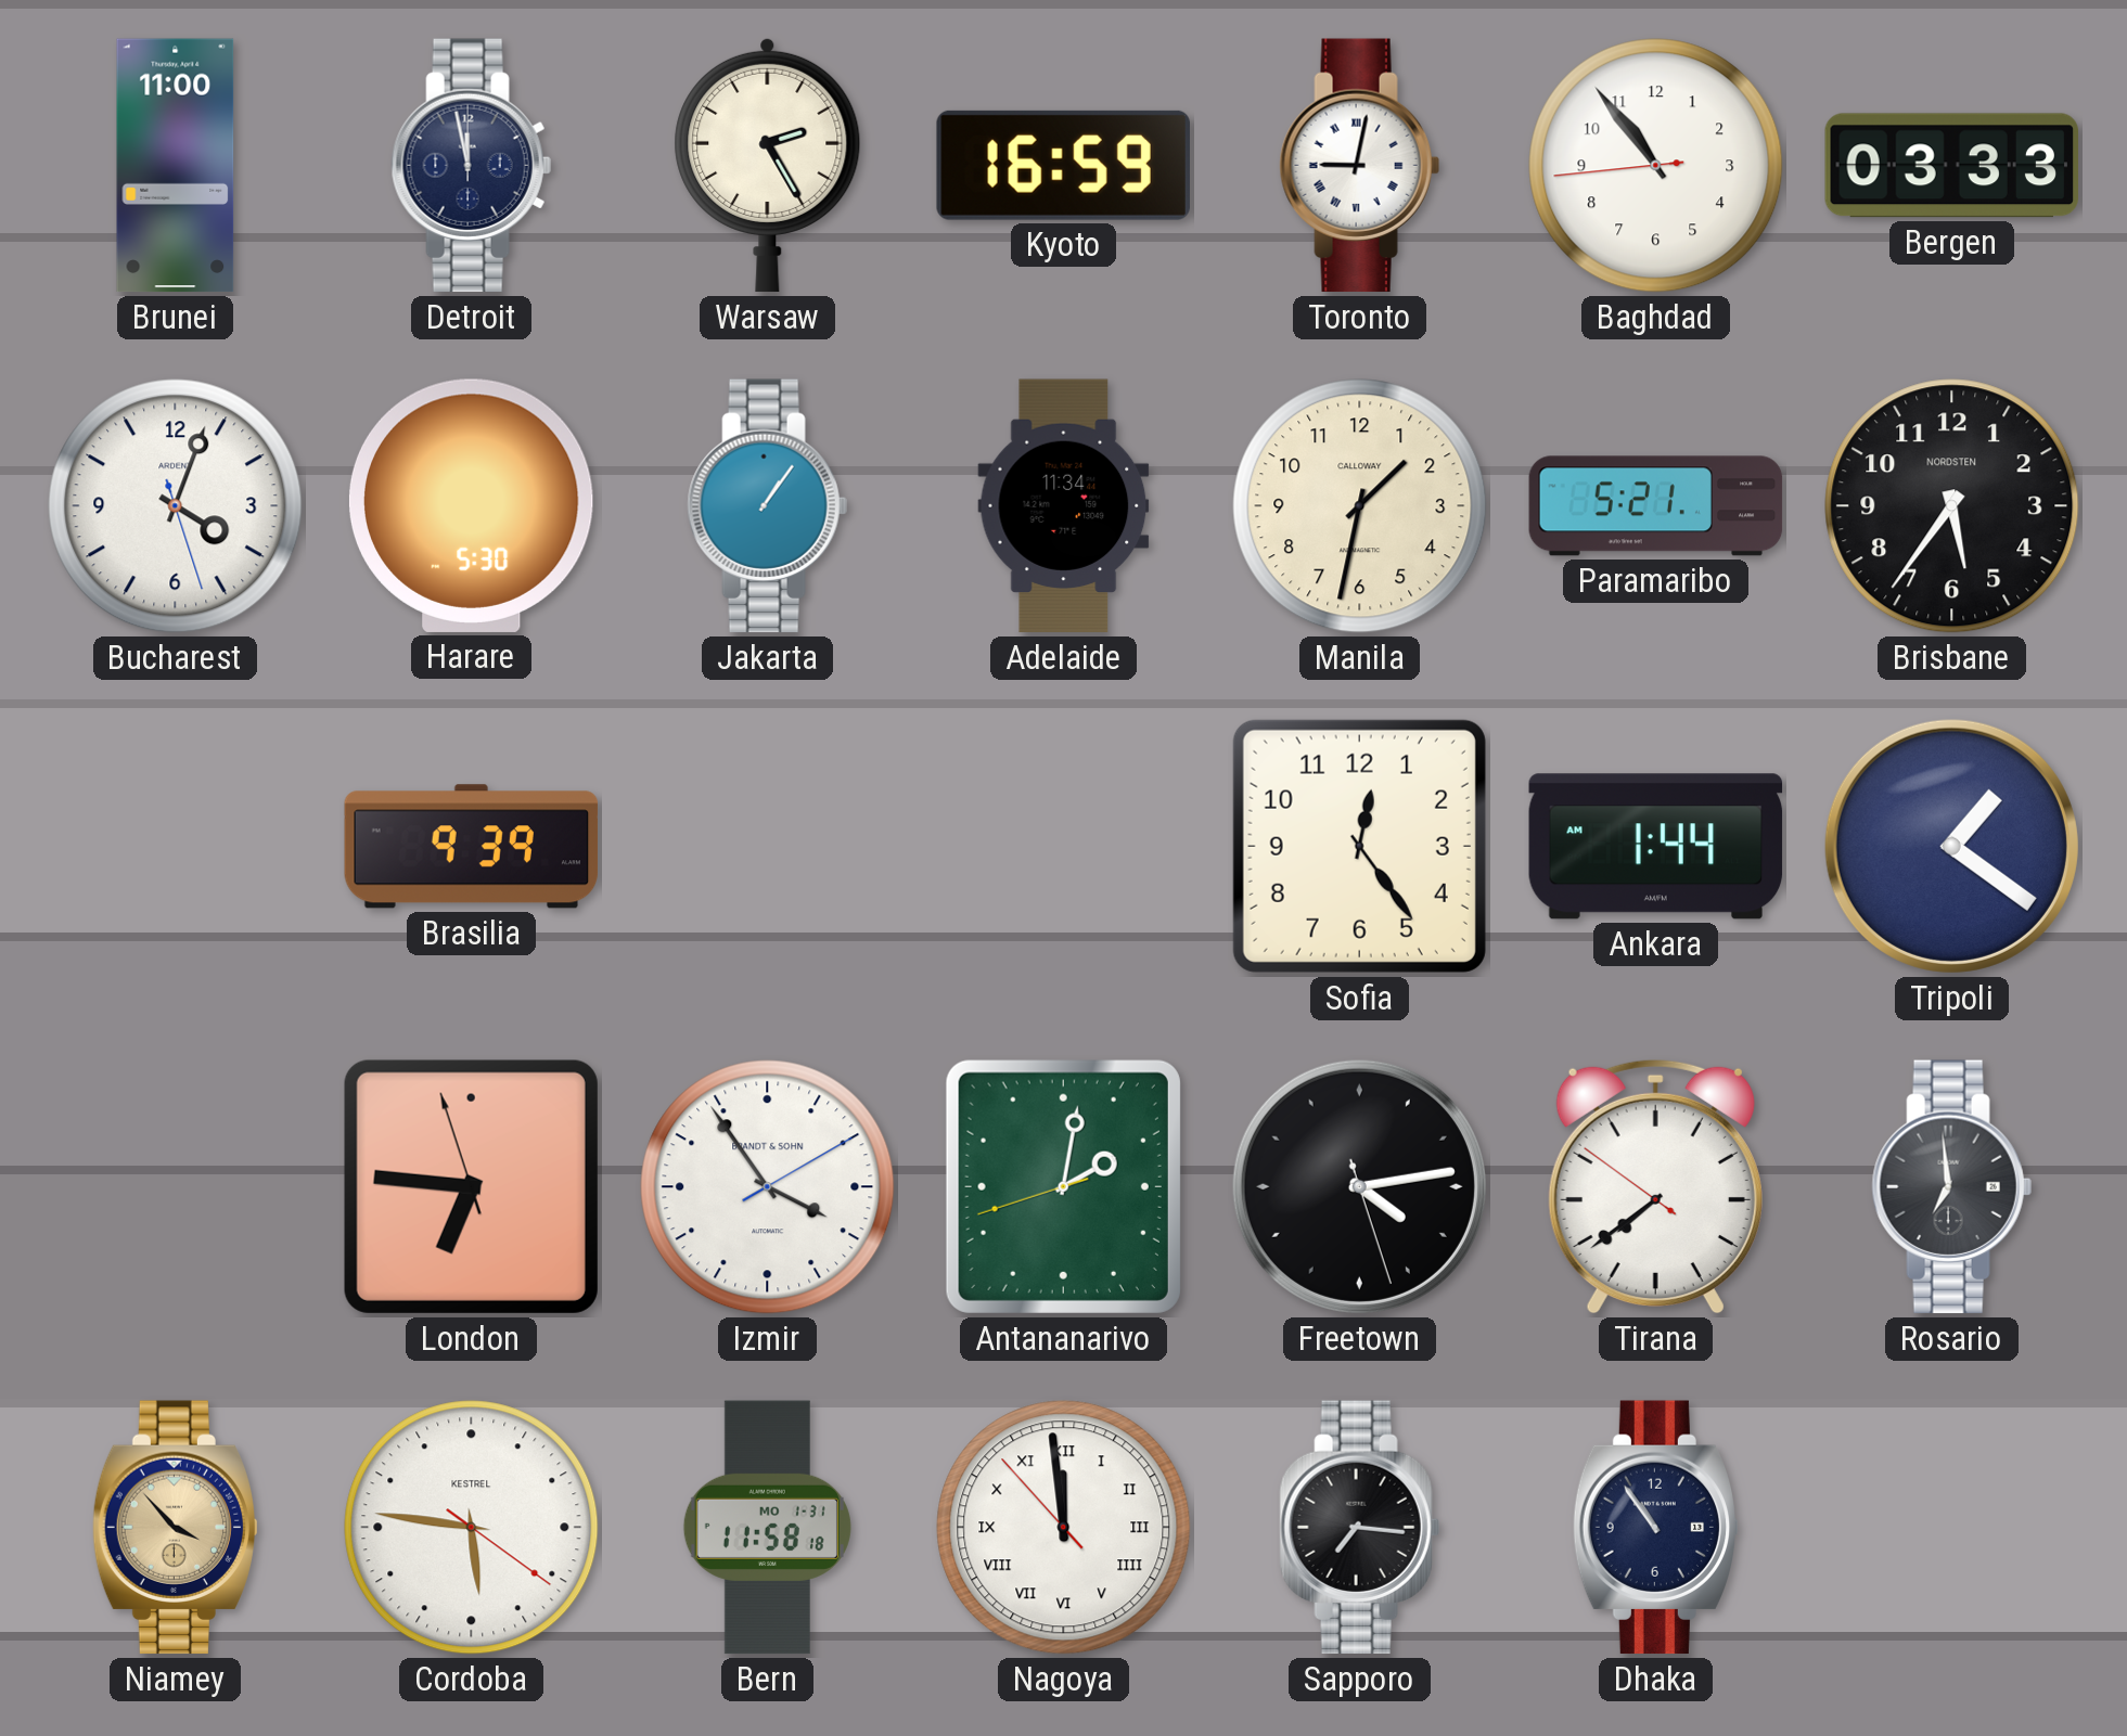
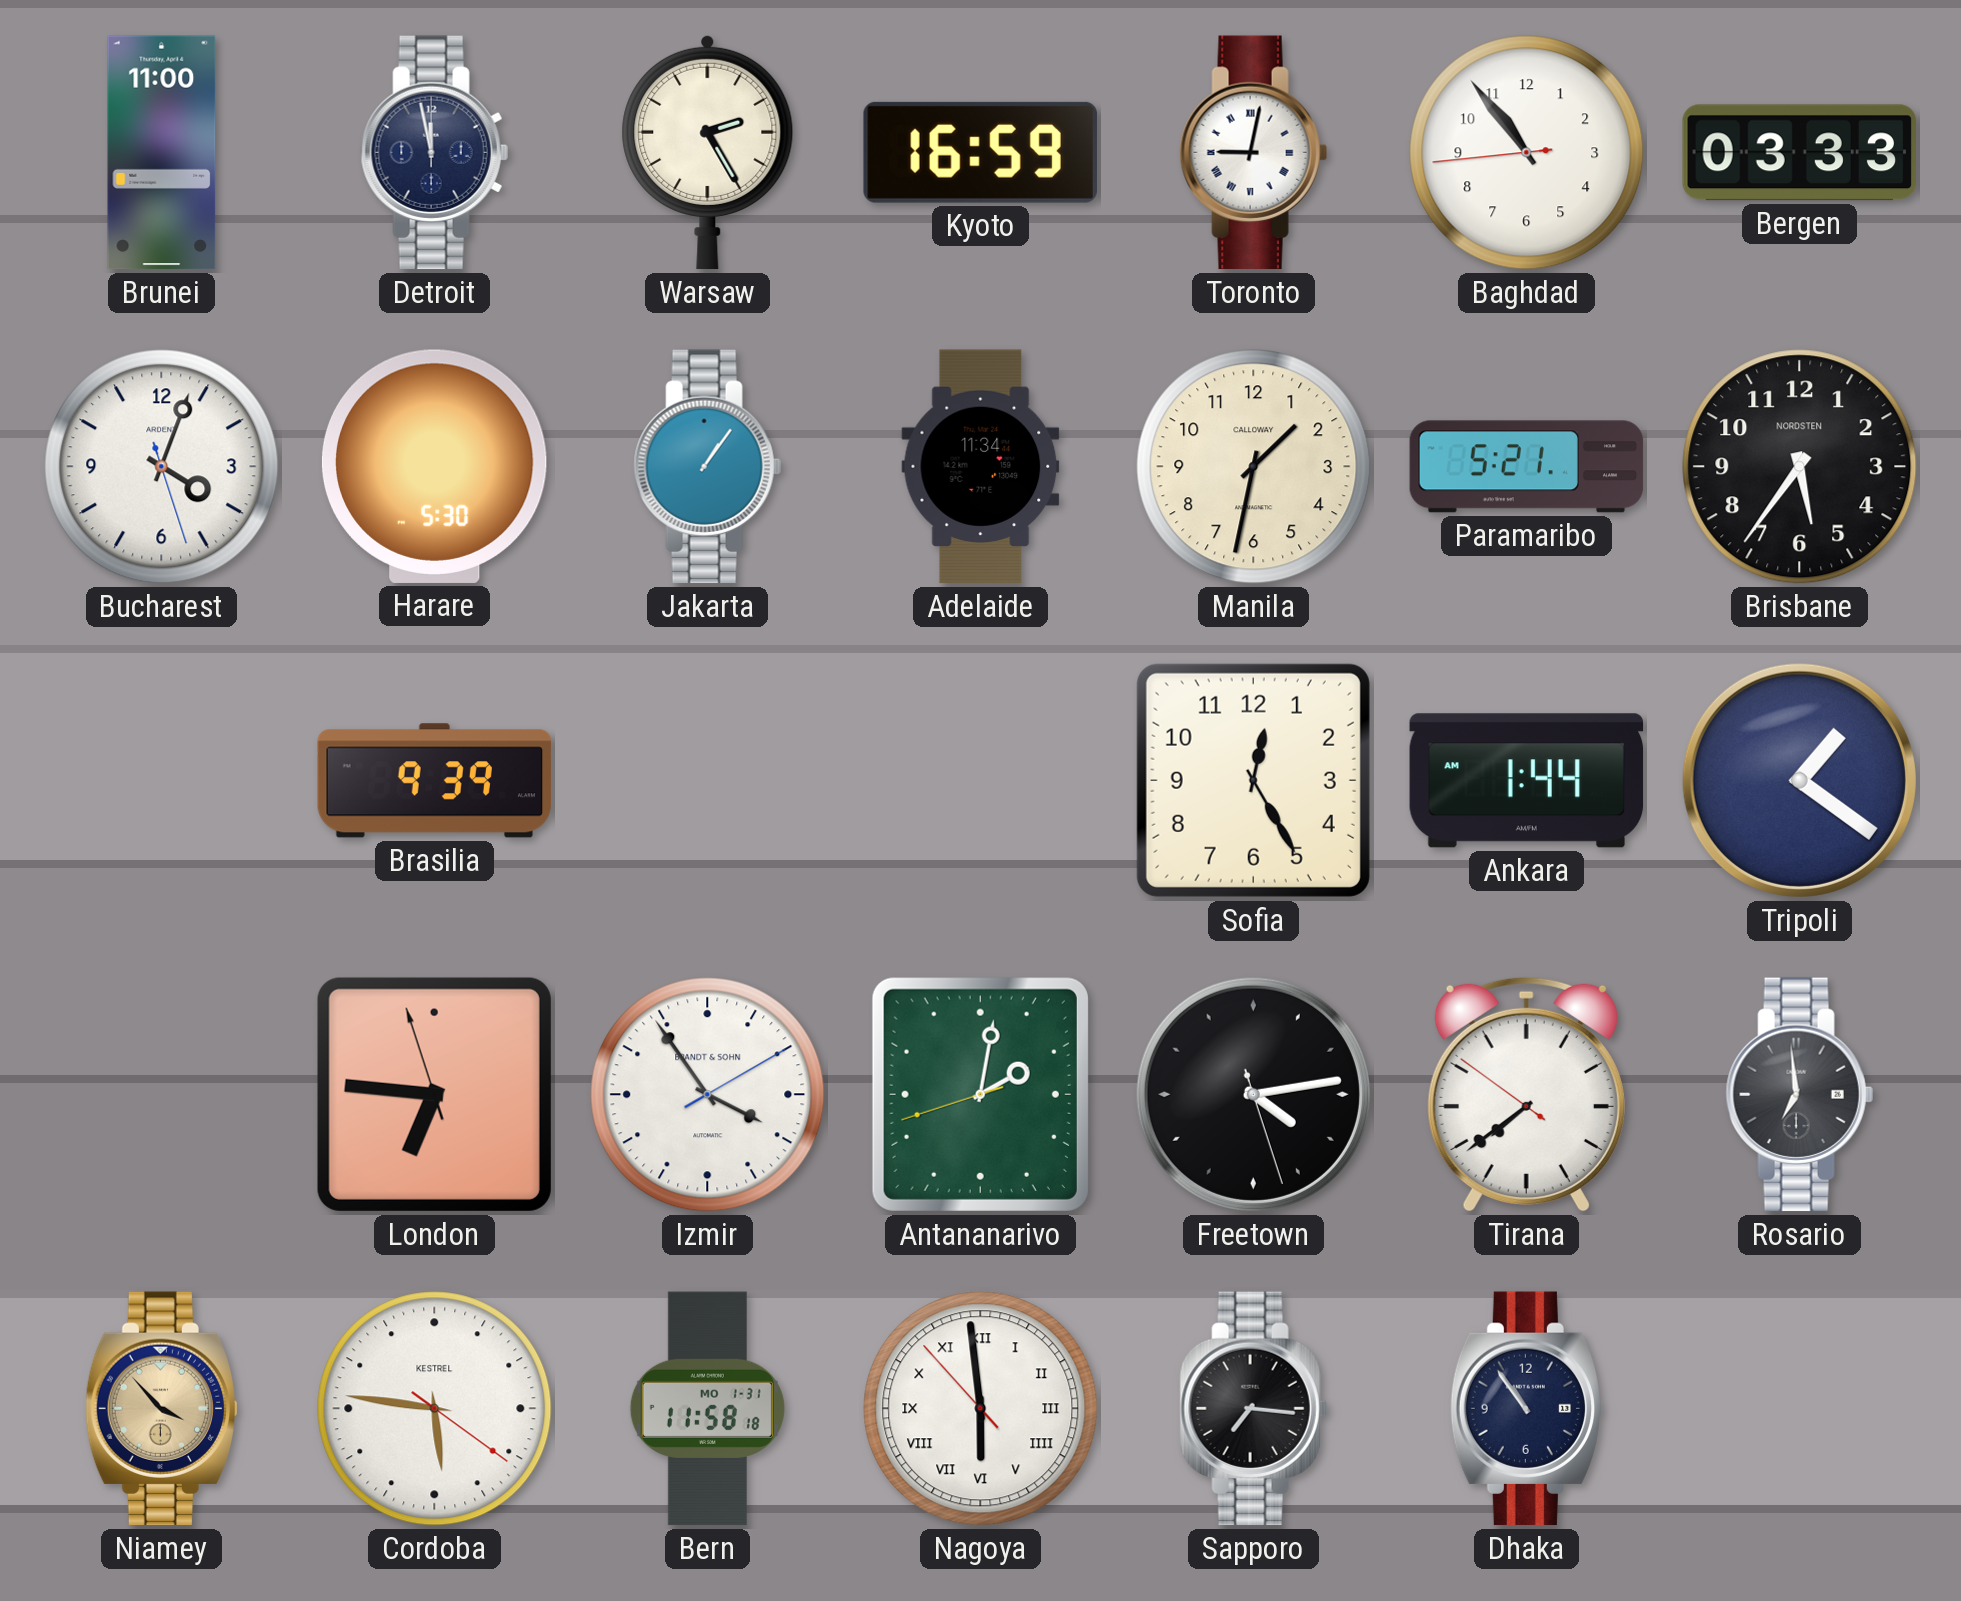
Sofia: 12:24 -> 12:25
Nagoya: 11:58 -> 5:58
